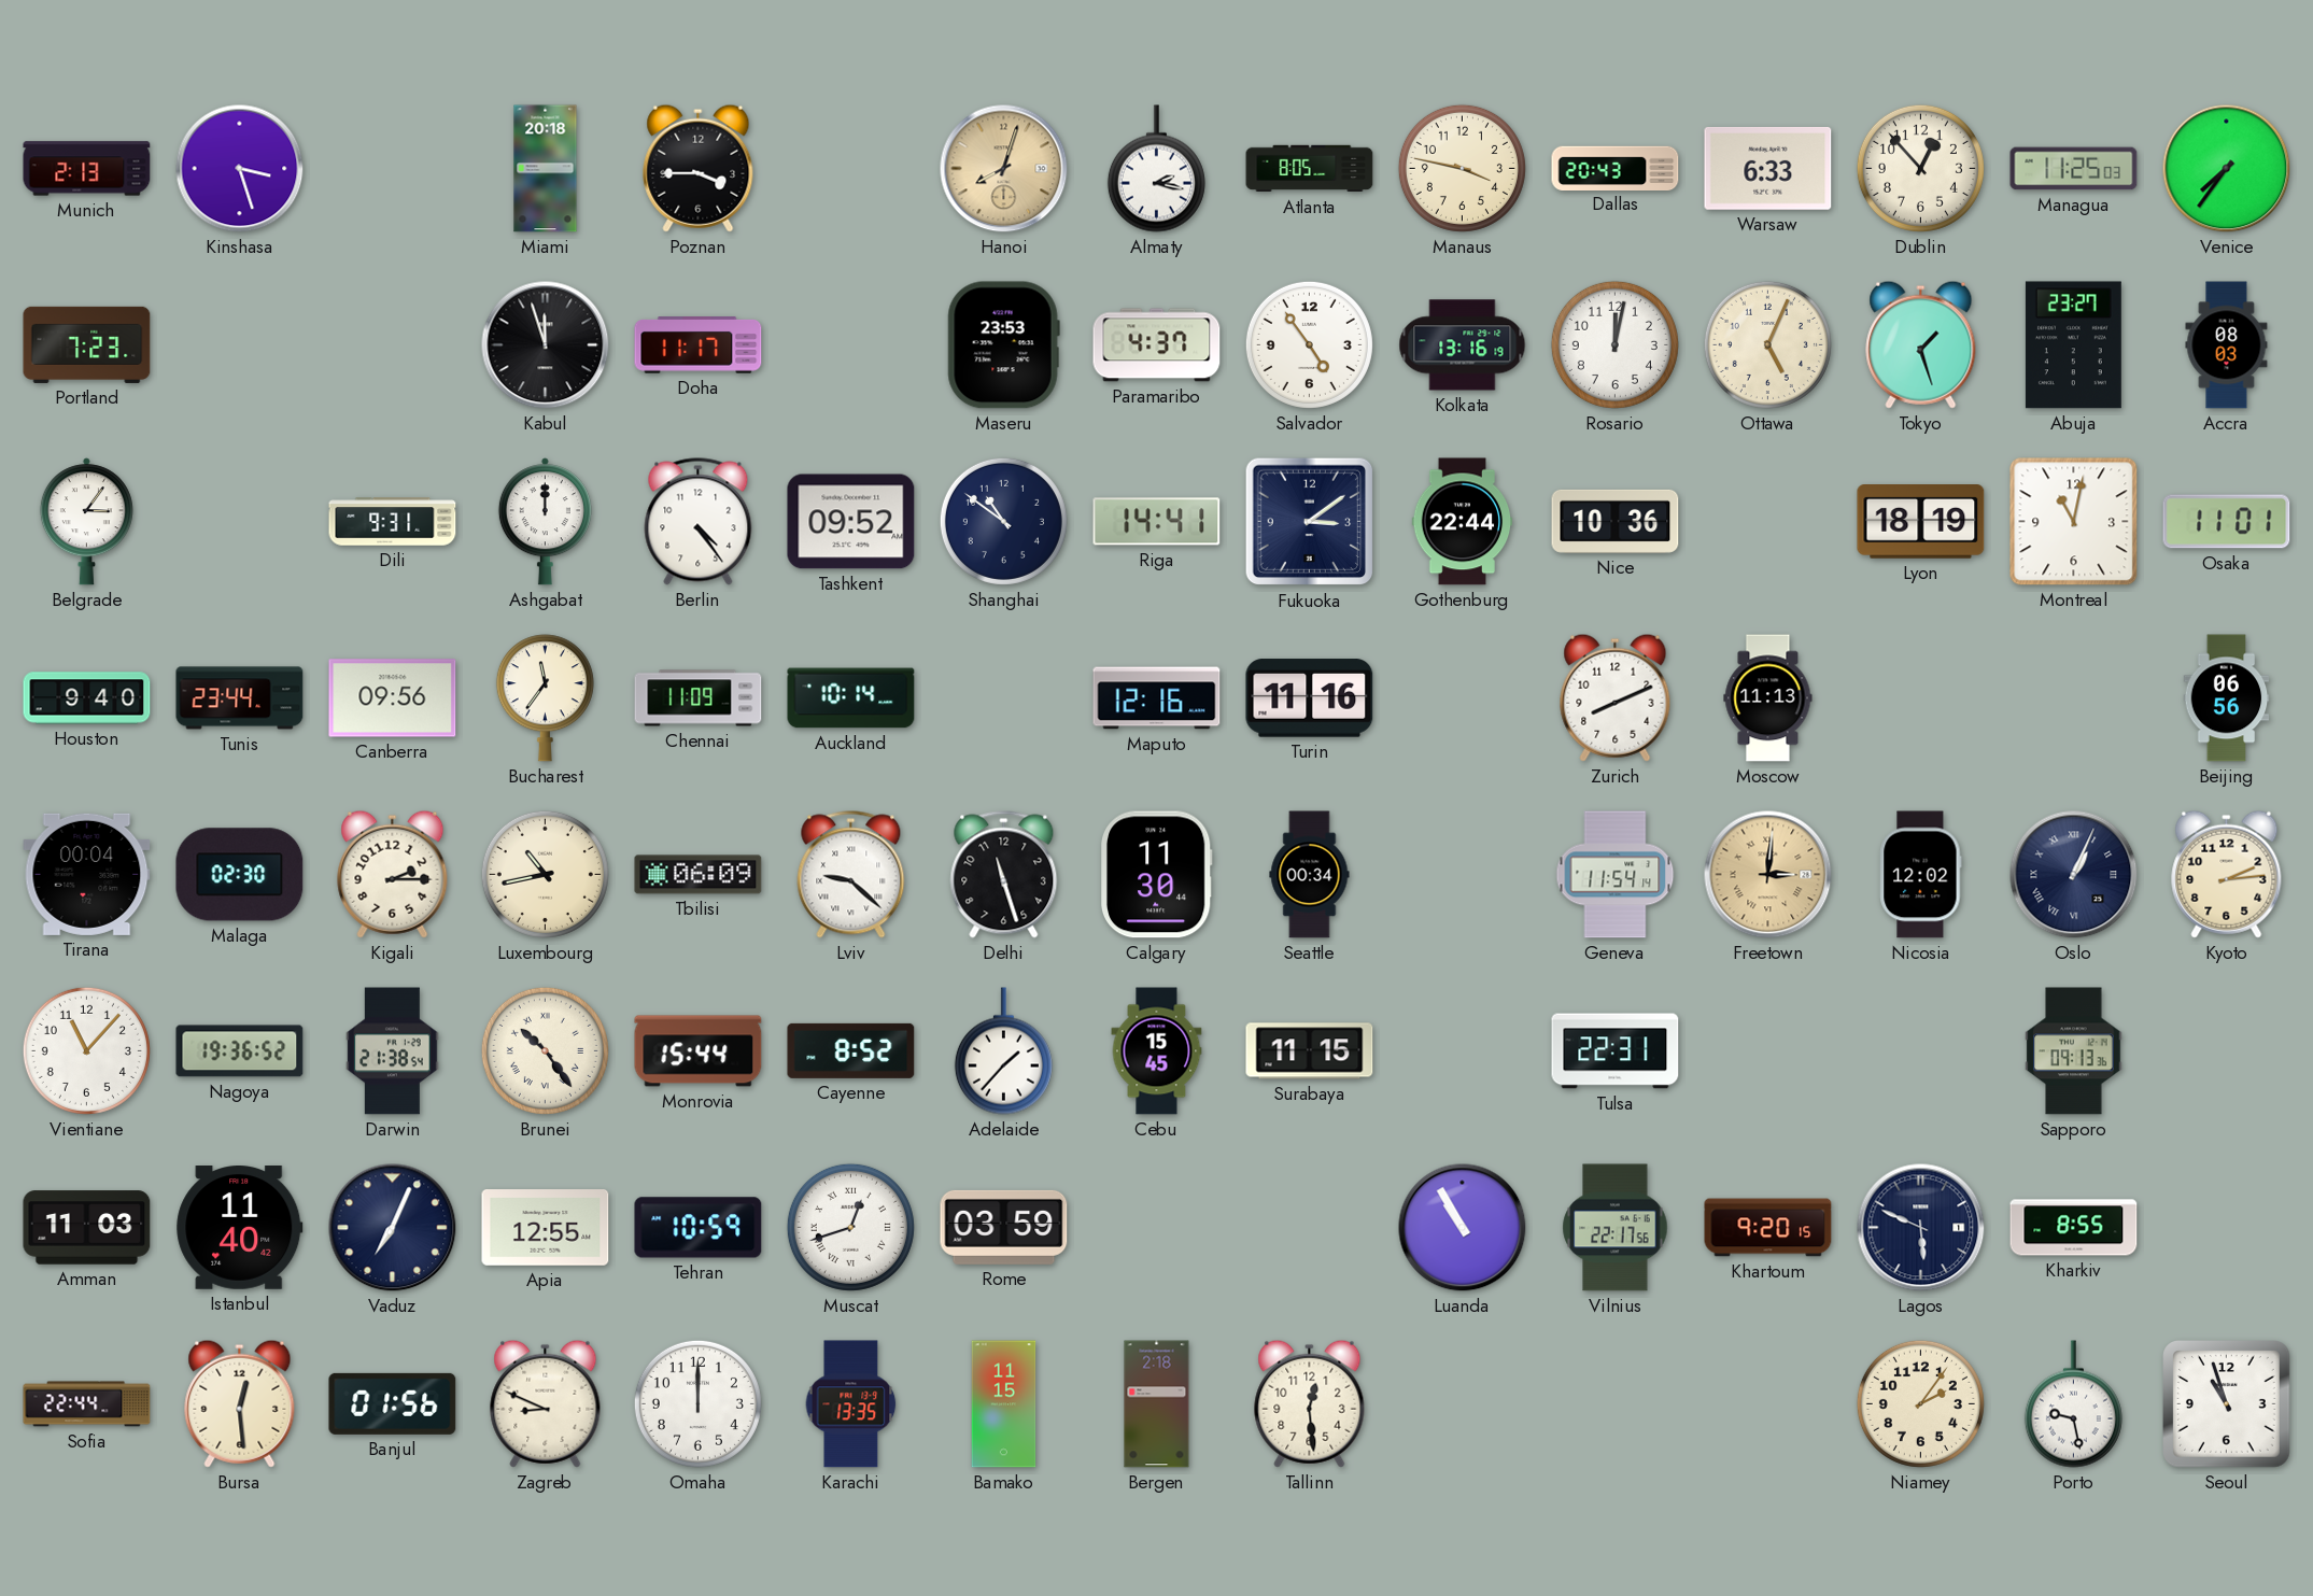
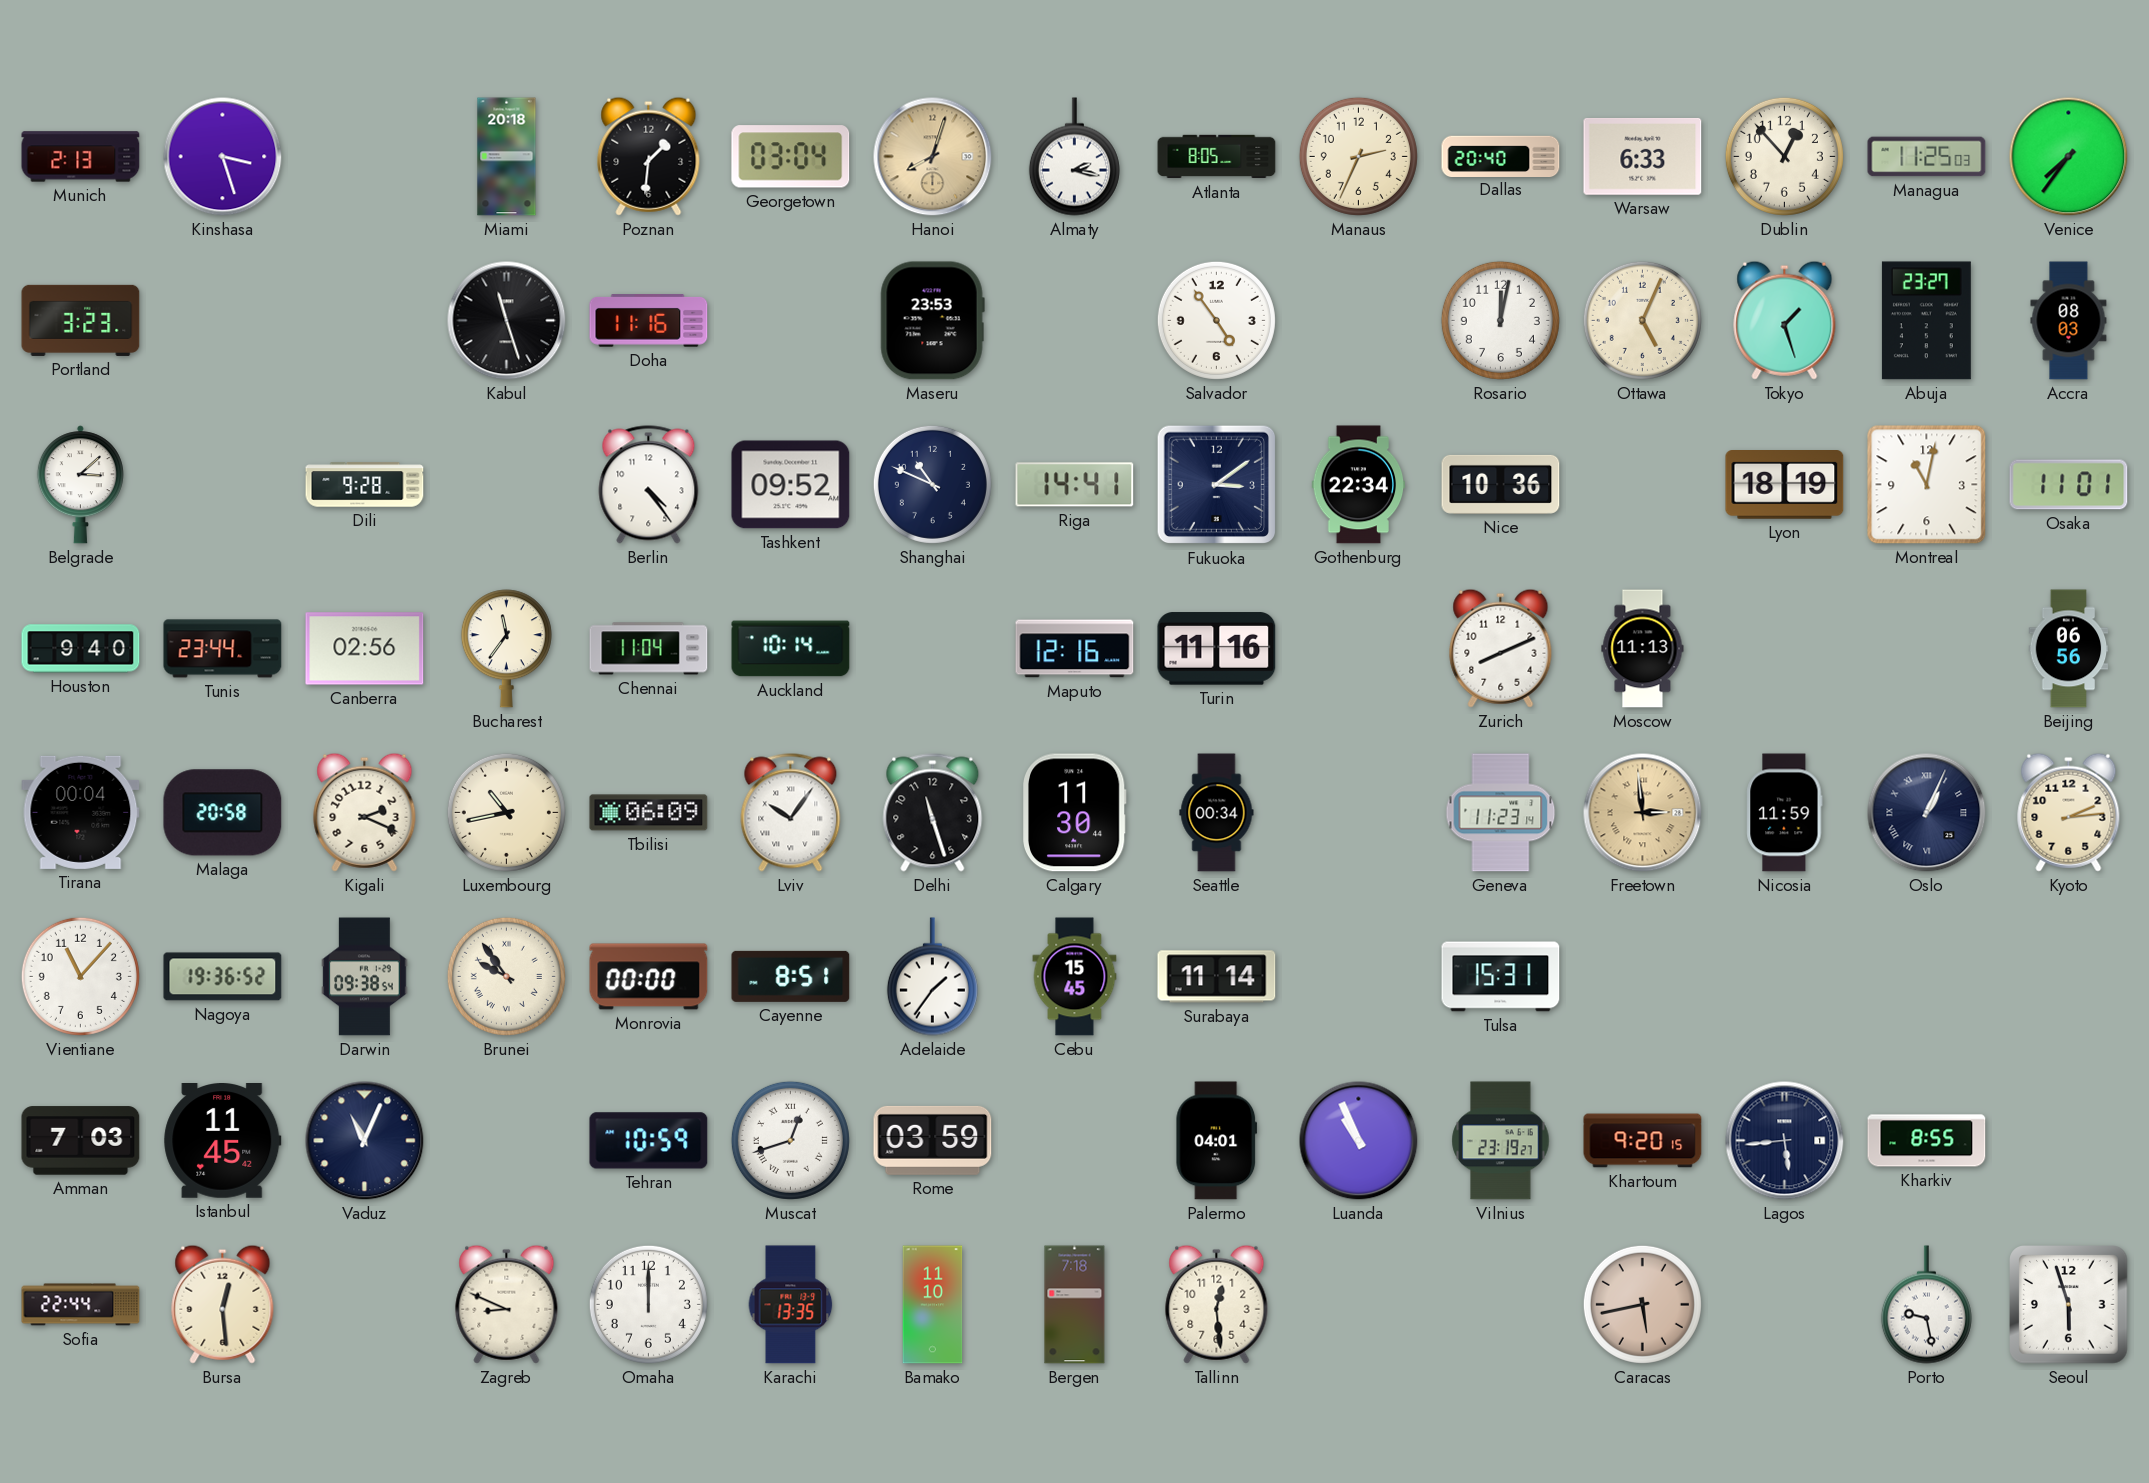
Poznan: 3:45 -> 1:31
Georgetown: none -> 03:04
Manaus: 3:47 -> 2:34
Dallas: 20:43 -> 20:40
Portland: 7:23 -> 3:23
Kabul: 11:57 -> 11:27
Doha: 11:17 -> 11:16
Paramaribo: 4:37 -> none
Kolkata: 13:16 -> none
Belgrade: 3:06 -> 3:08
Dili: 9:31 -> 9:28
Ashgabat: 12:00 -> none
Shanghai: 10:51 -> 10:49
Gothenburg: 22:44 -> 22:34
Canberra: 09:56 -> 02:56
Chennai: 11:09 -> 11:04
Malaga: 02:30 -> 20:58
Kigali: 2:15 -> 2:19
Lviv: 9:22 -> 10:06
Geneva: 11:54 -> 11:23
Freetown: 3:01 -> 2:59
Nicosia: 12:02 -> 11:59
Darwin: 21:38 -> 09:38
Brunei: 10:24 -> 9:54
Monrovia: 15:44 -> 00:00
Cayenne: 8:52 -> 8:51
Adelaide: 1:37 -> 1:36
Surabaya: 11:15 -> 11:14
Tulsa: 22:31 -> 15:31
Sapporo: 09:13 -> none
Amman: 11:03 -> 7:03
Istanbul: 11:40 -> 11:45
Vaduz: 7:04 -> 11:04
Apia: 12:55 -> none
Palermo: none -> 04:01
Luanda: 10:55 -> 10:56
Vilnius: 22:17 -> 23:19
Lagos: 5:49 -> 5:44
Banjul: 01:56 -> none
Bamako: 11:15 -> 11:10
Bergen: 2:18 -> 7:18
Caracas: none -> 5:43
Niamey: 2:06 -> none
Seoul: 10:57 -> 5:57
